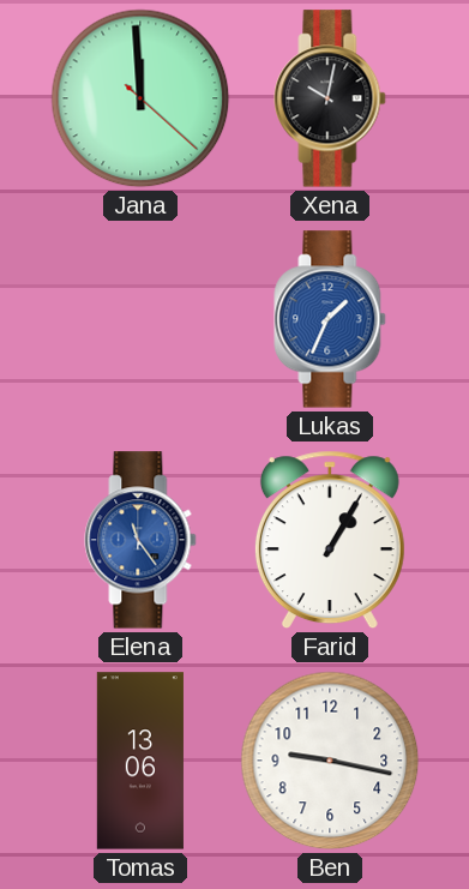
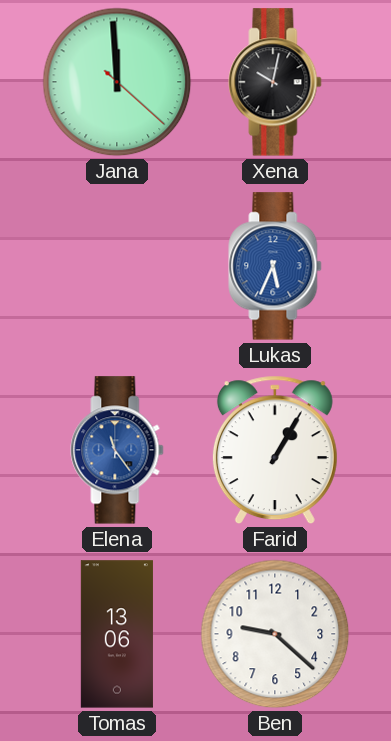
Lukas: 1:34 -> 5:34
Ben: 9:17 -> 9:22
